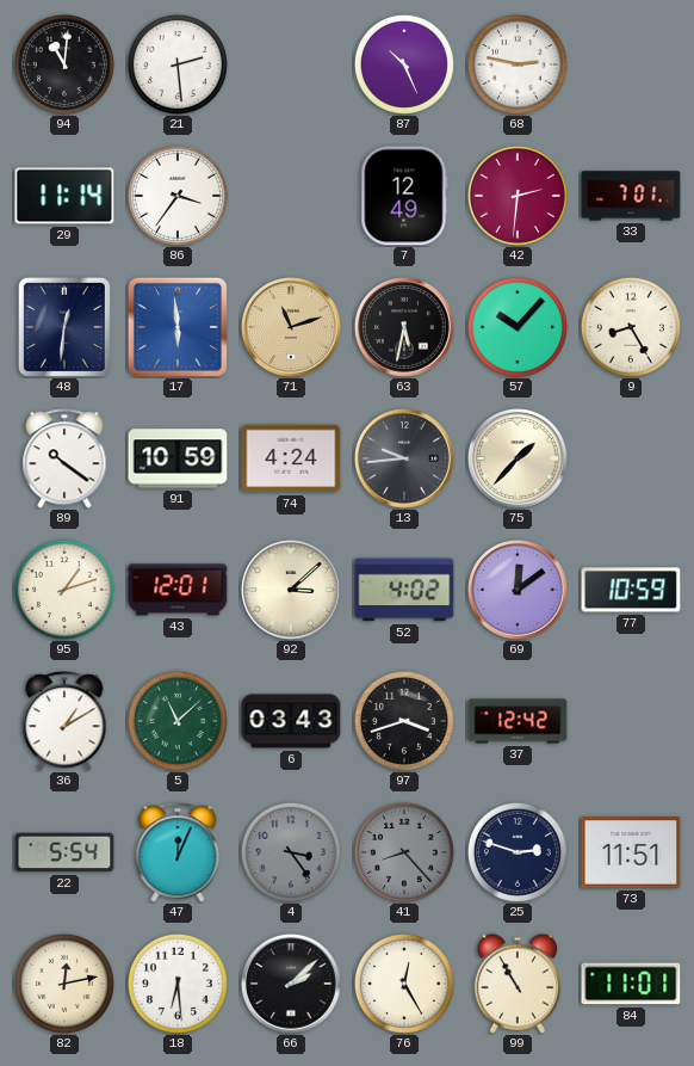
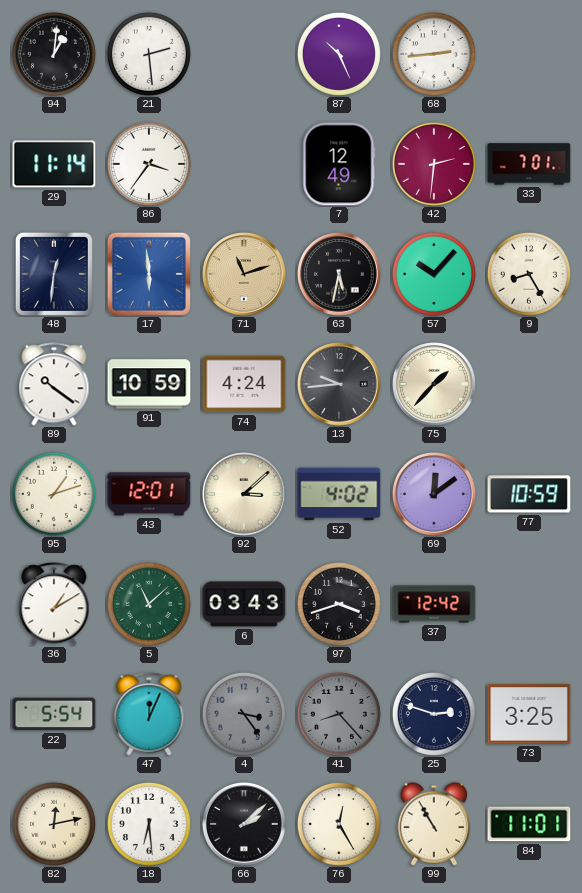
94: 11:01 -> 1:01
68: 2:47 -> 2:44
73: 11:51 -> 3:25
